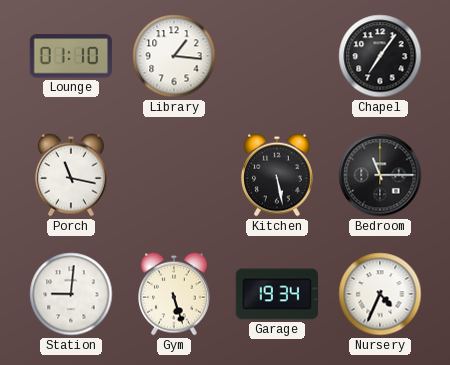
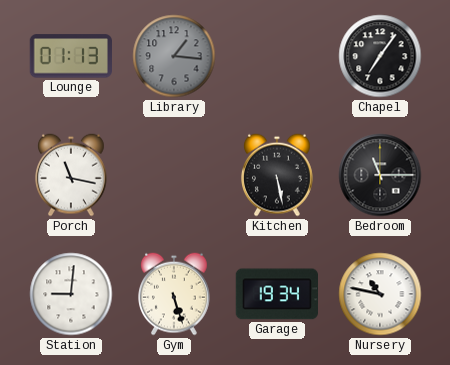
Lounge: 01:10 -> 01:13
Library dial: white -> grey
Nursery: 4:34 -> 10:47
